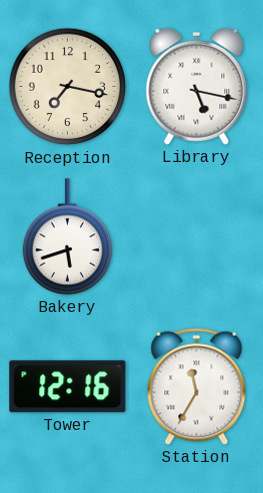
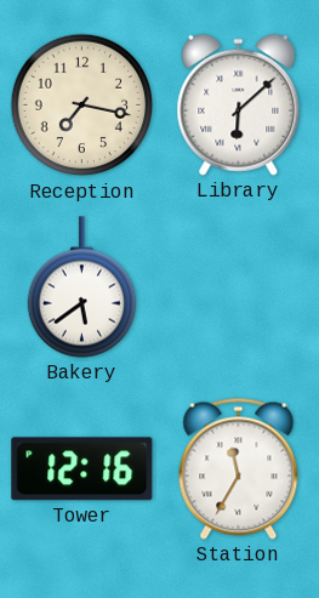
Library: 5:17 -> 6:08
Bakery: 5:42 -> 5:39
